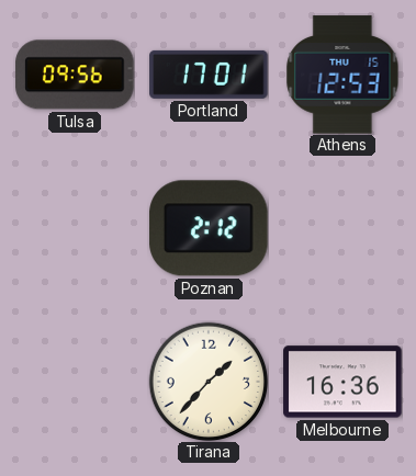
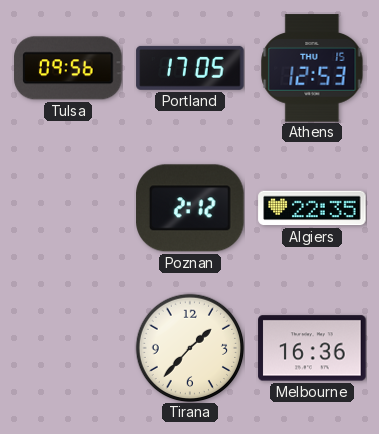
Portland: 17:01 -> 17:05
Algiers: none -> 22:35
